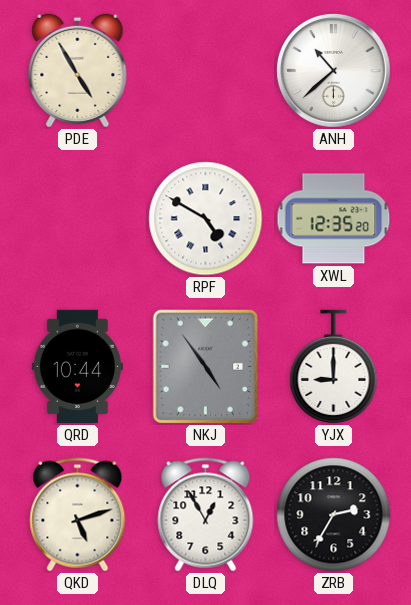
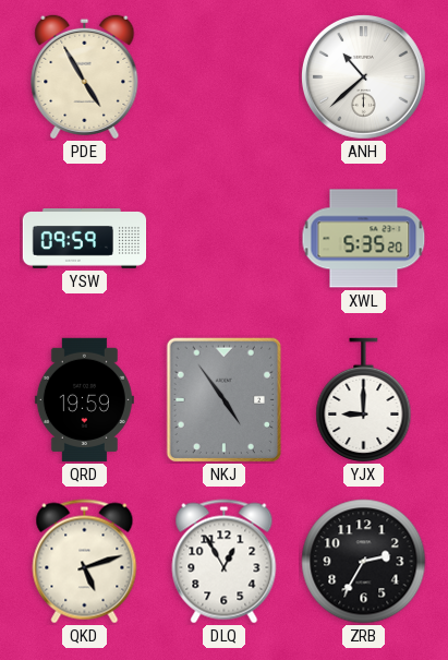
YSW: none -> 09:59
RPF: 4:50 -> none
XWL: 12:35 -> 5:35
QRD: 10:44 -> 19:59
